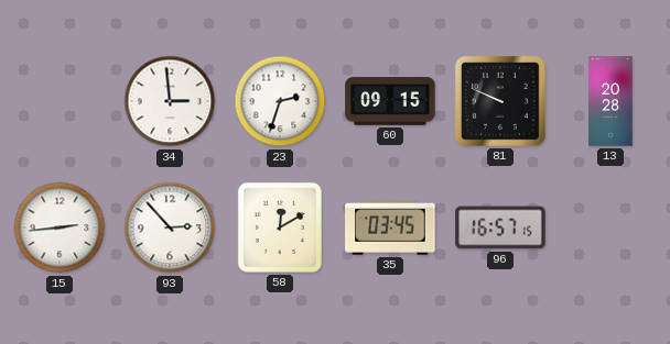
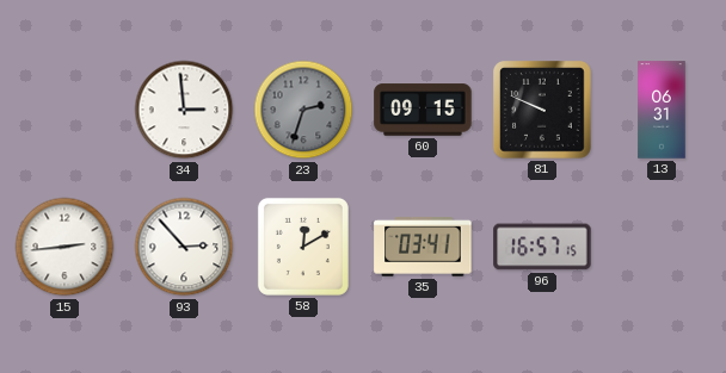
23 dial: white -> grey
13: 20:28 -> 06:31
35: 03:45 -> 03:41
